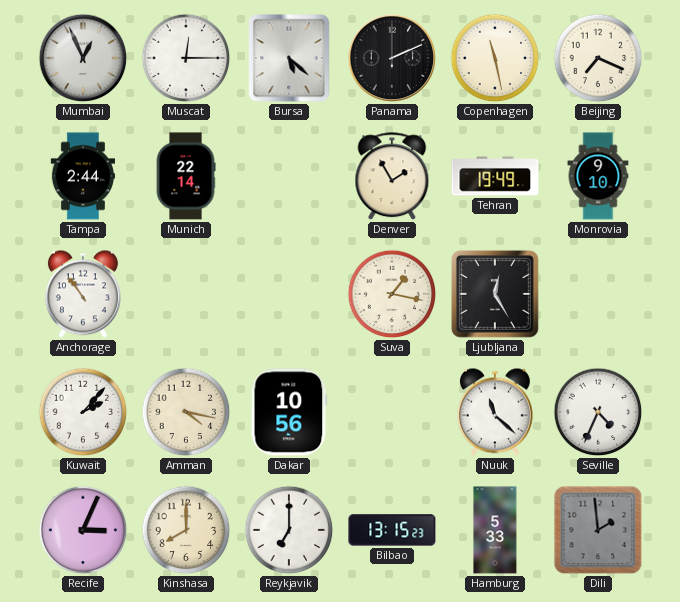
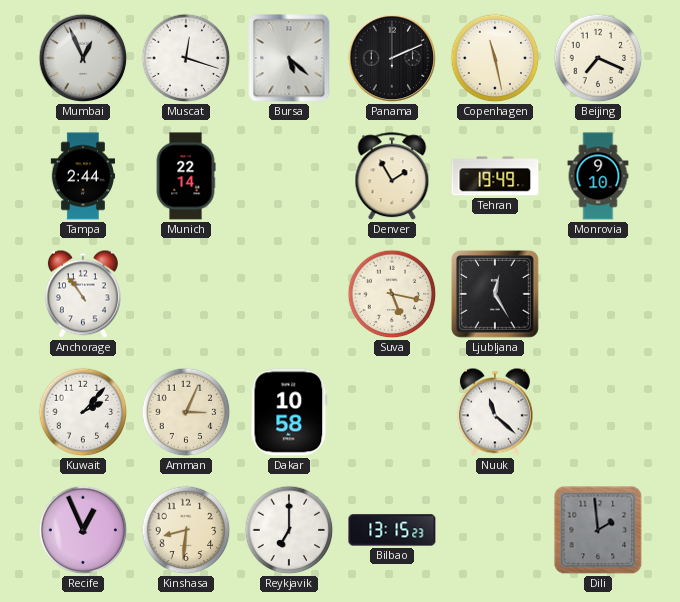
Muscat: 12:15 -> 12:18
Suva: 1:17 -> 5:17
Amman: 4:17 -> 3:04
Dakar: 10:56 -> 10:58
Seville: 4:34 -> none
Recife: 3:04 -> 12:56
Kinshasa: 8:00 -> 8:31
Hamburg: 5:33 -> none
